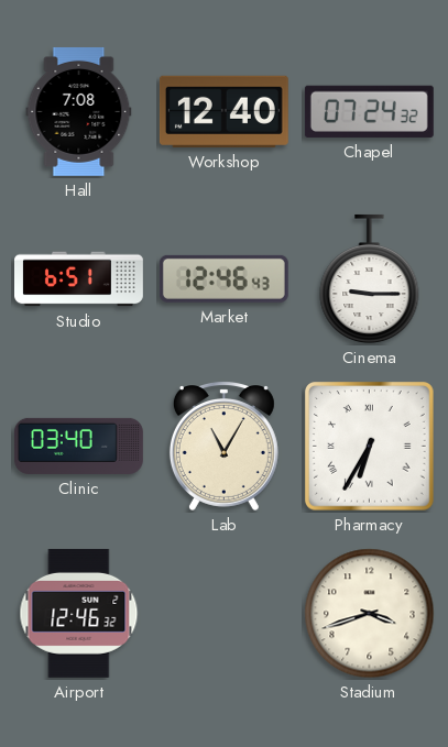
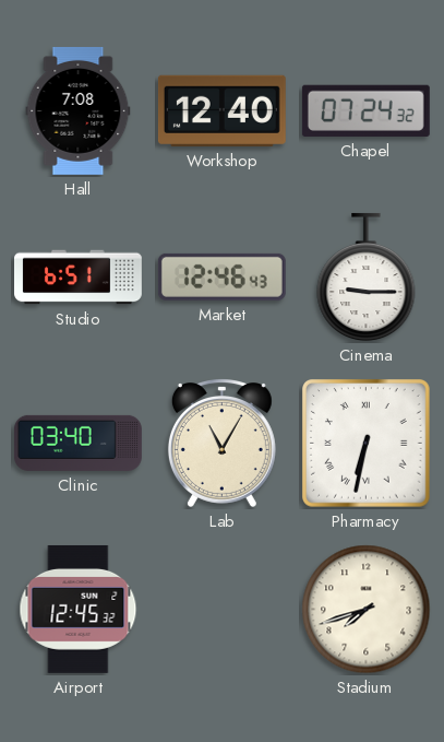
Pharmacy: 6:35 -> 6:32
Airport: 12:46 -> 12:45
Stadium: 3:42 -> 7:42
